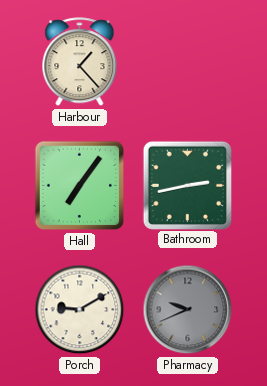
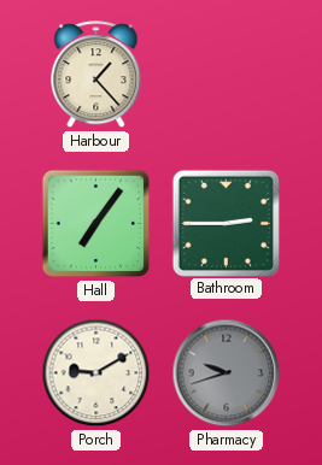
Bathroom: 2:43 -> 2:45
Pharmacy: 9:41 -> 9:42
